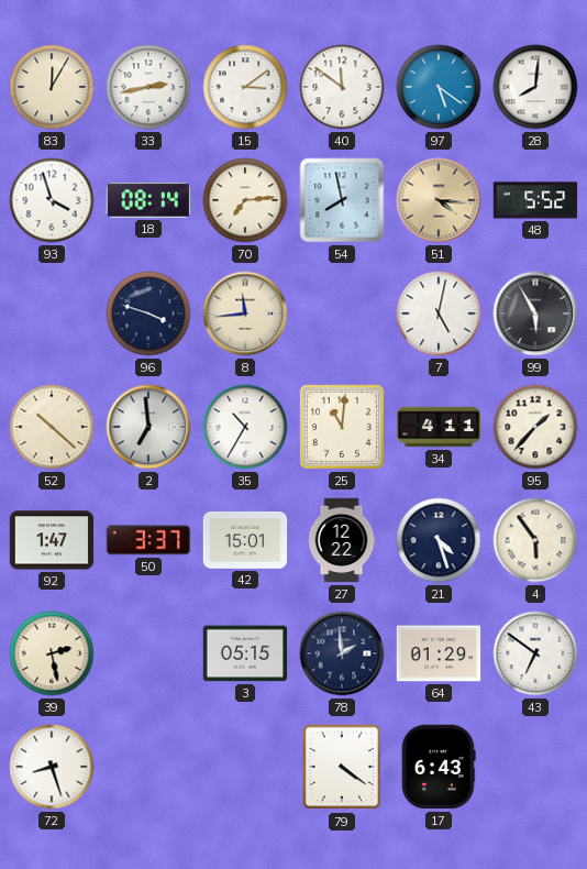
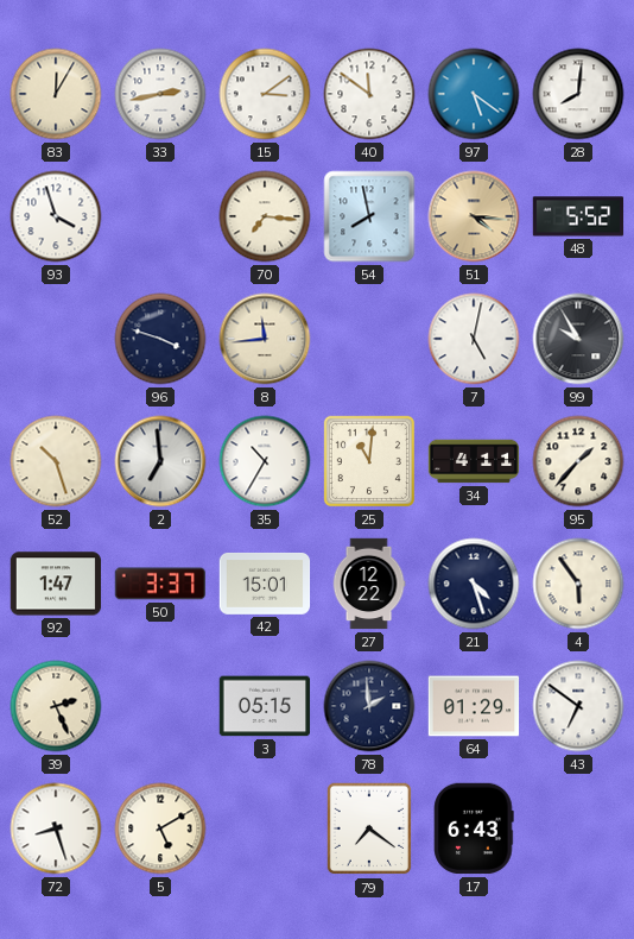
18: 08:14 -> none
70: 7:14 -> 7:16
99: 5:55 -> 9:55
52: 10:22 -> 10:27
39: 2:28 -> 2:26
5: none -> 5:10
79: 4:21 -> 7:21
